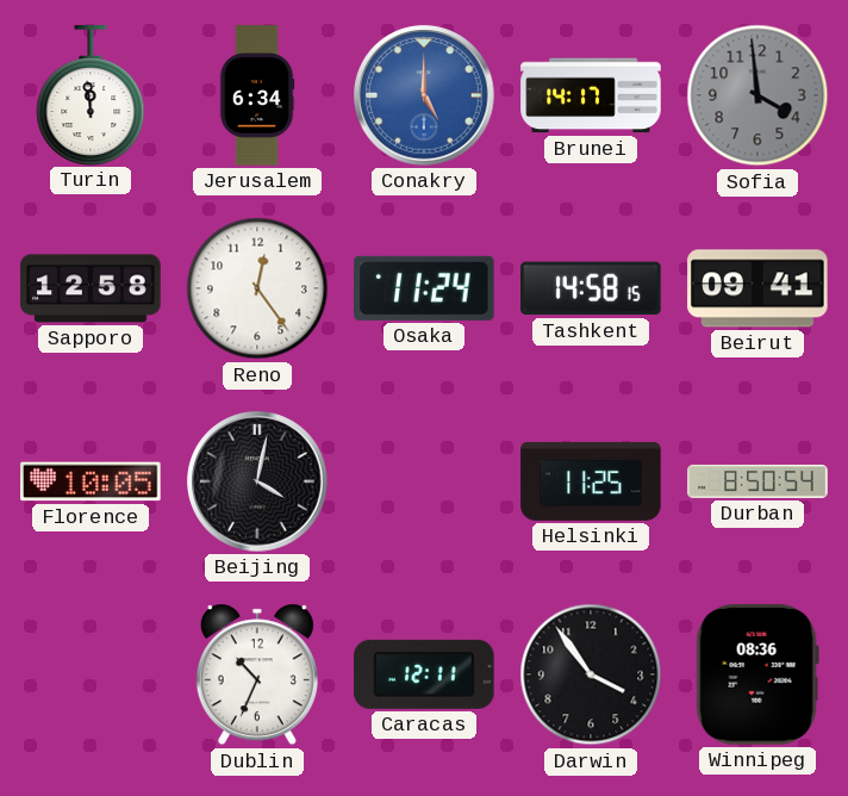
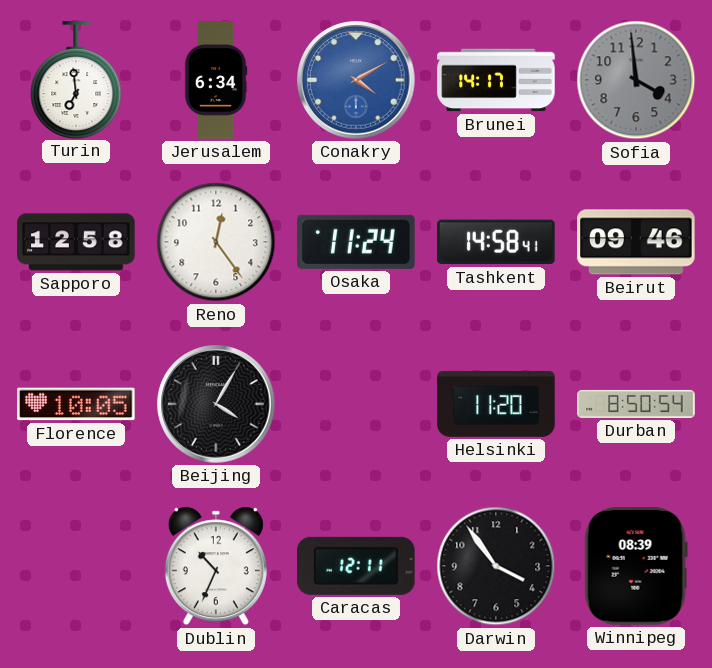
Turin: 11:59 -> 6:59
Conakry: 5:00 -> 4:10
Tashkent: 14:58:15 -> 14:58:41
Beirut: 09:41 -> 09:46
Beijing: 4:02 -> 4:05
Helsinki: 11:25 -> 11:20
Winnipeg: 08:36 -> 08:39
